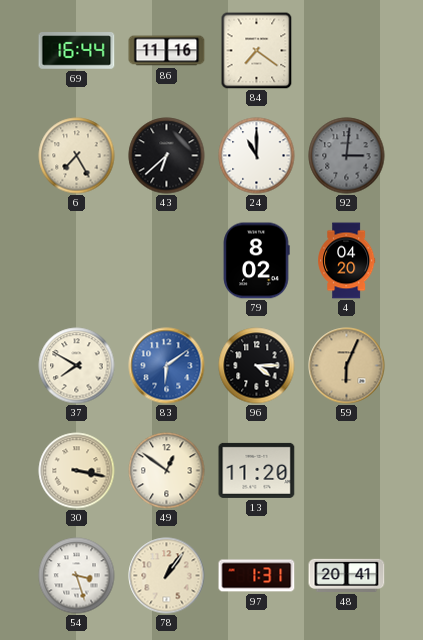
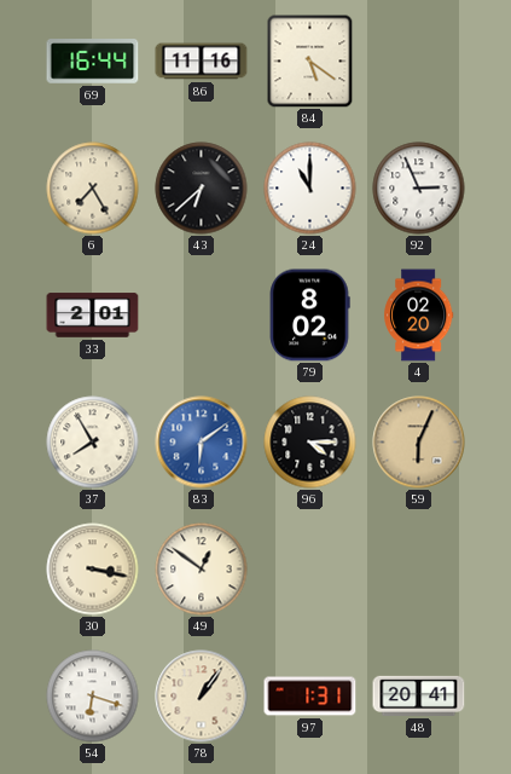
84: 7:21 -> 5:21
92: 3:01 -> 2:56
92 dial: grey -> white
33: none -> 2:01
4: 04:20 -> 02:20
37: 7:50 -> 7:55
13: 11:20 -> none
54: 3:27 -> 6:18
